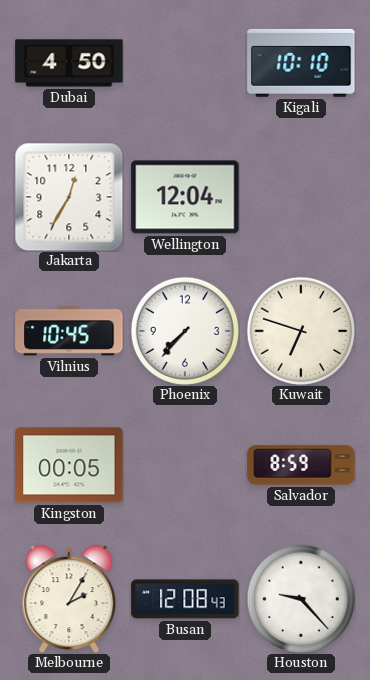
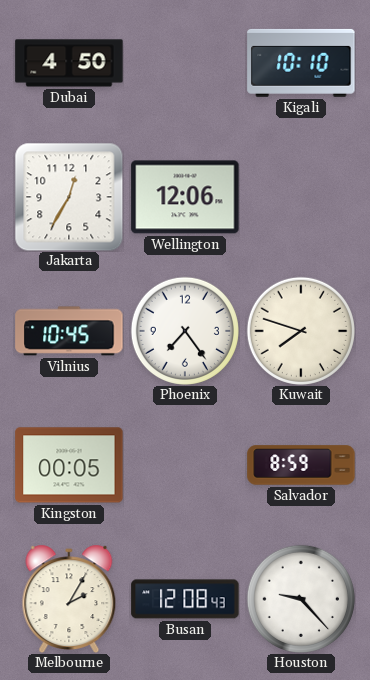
Wellington: 12:04 -> 12:06
Phoenix: 7:37 -> 7:24
Kuwait: 6:48 -> 7:48
